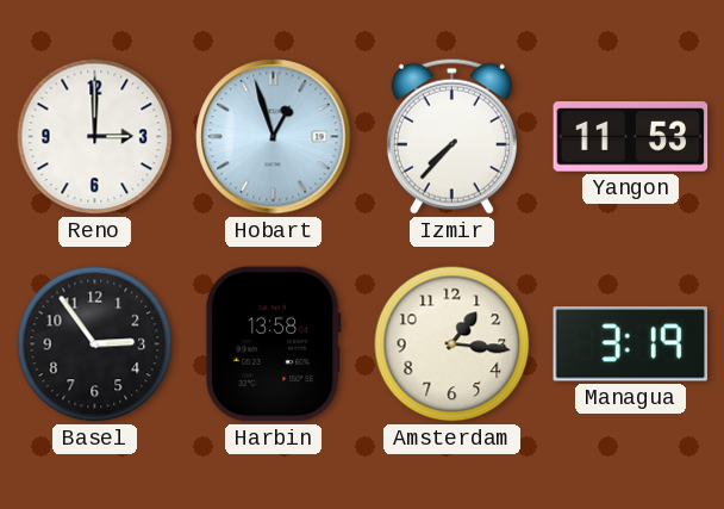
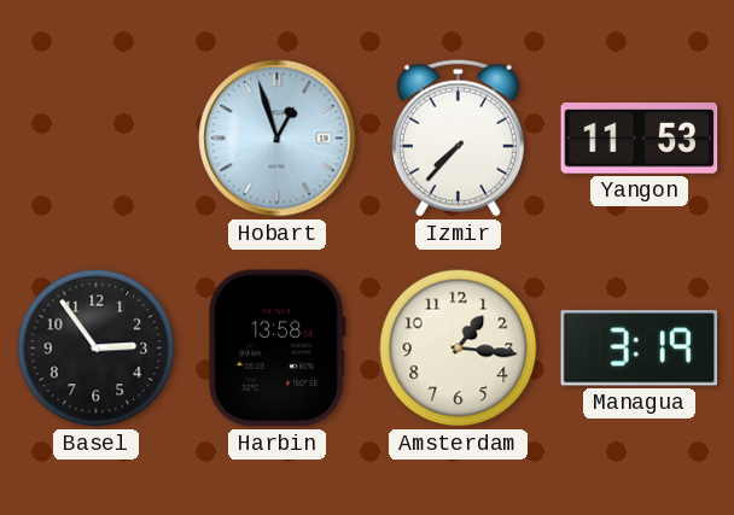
Reno: 3:00 -> none
